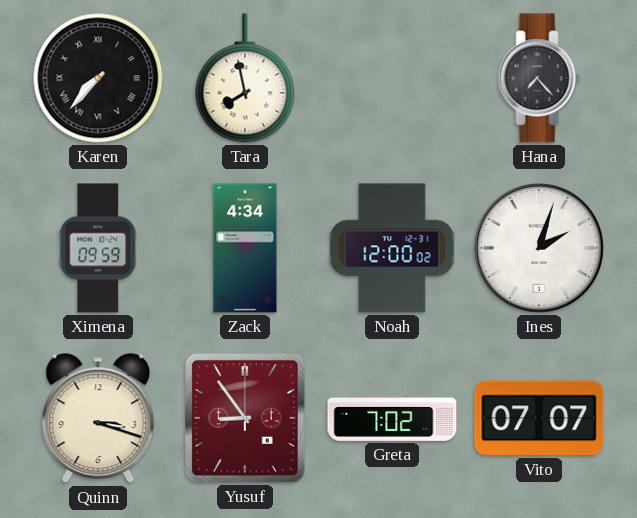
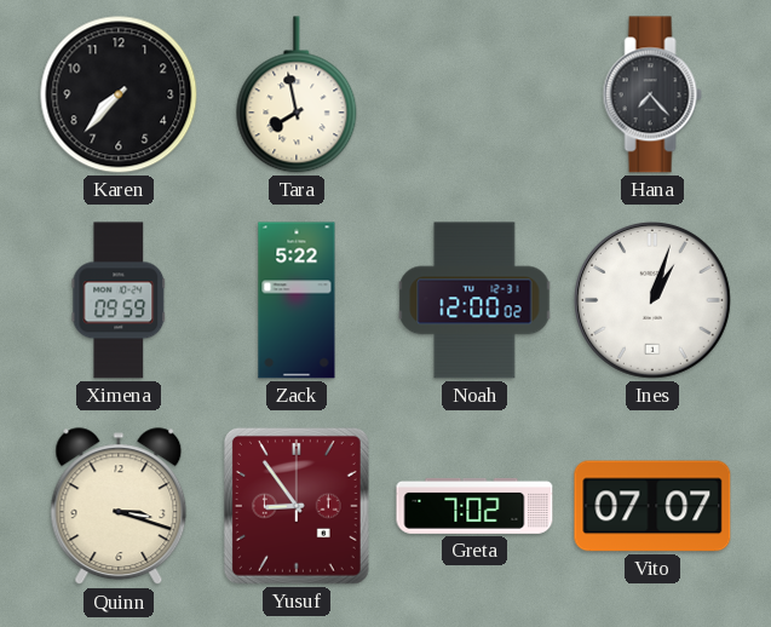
Karen numerals: Roman -> Arabic
Zack: 4:34 -> 5:22
Ines: 2:03 -> 1:03
